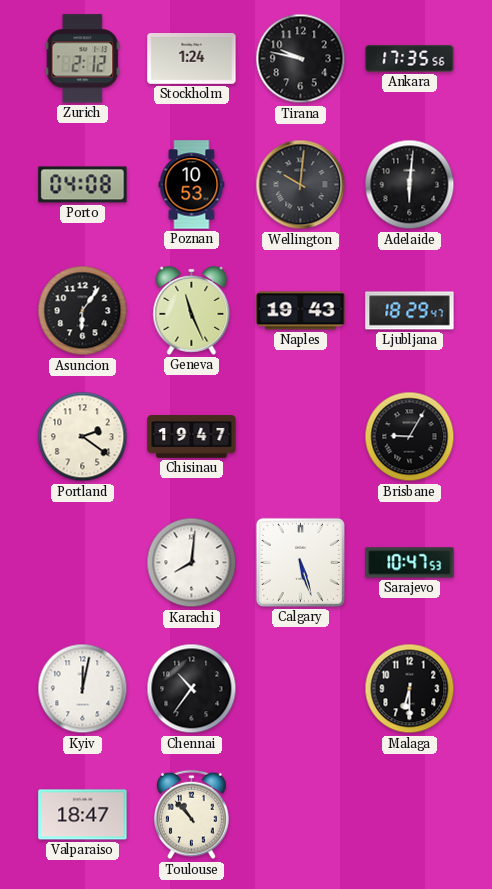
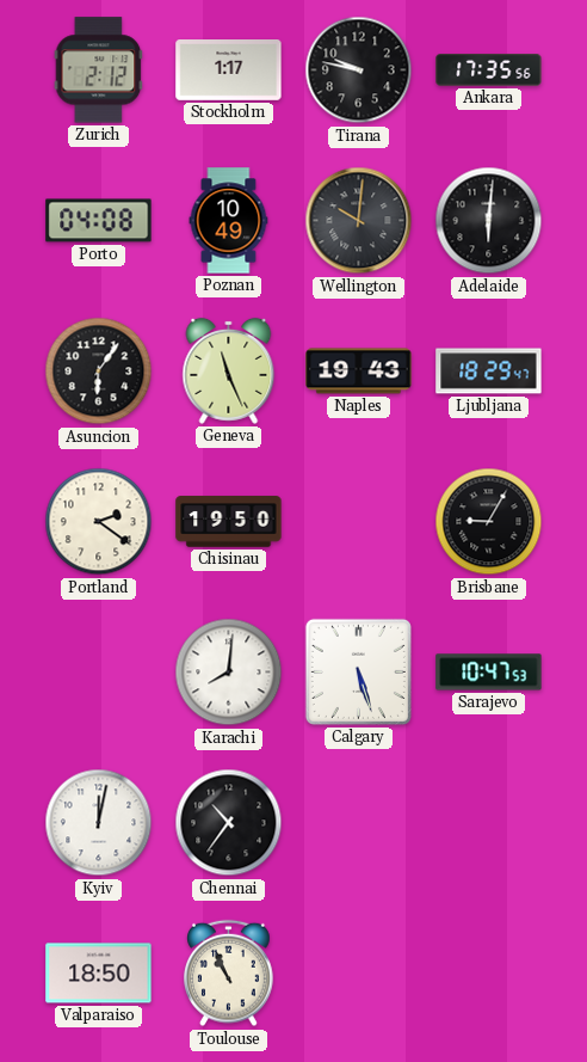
Stockholm: 1:24 -> 1:17
Poznan: 10:53 -> 10:49
Chisinau: 19:47 -> 19:50
Malaga: 6:30 -> none
Valparaiso: 18:47 -> 18:50
Toulouse: 10:53 -> 10:56
